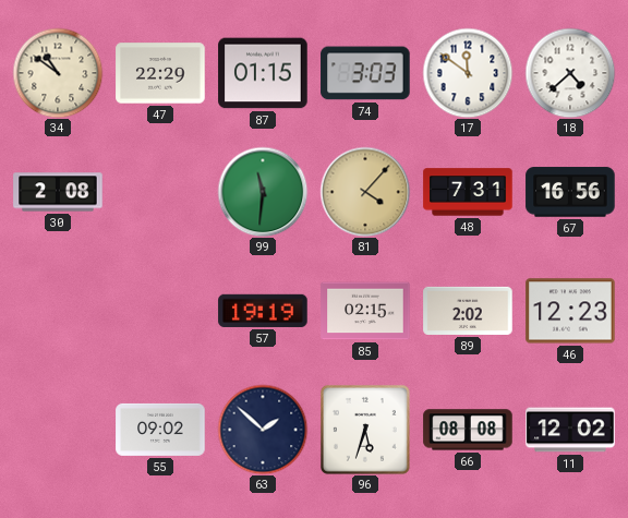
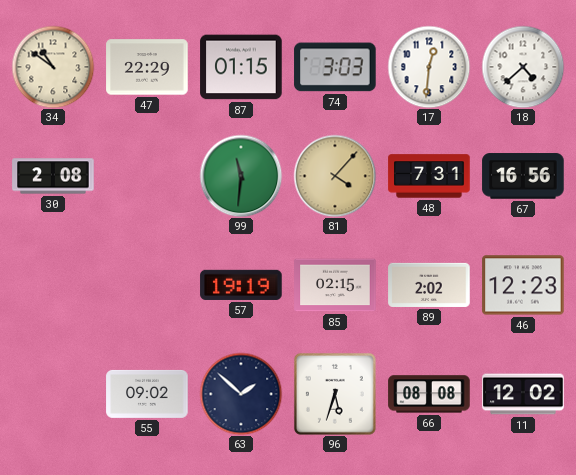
17: 11:51 -> 12:31
